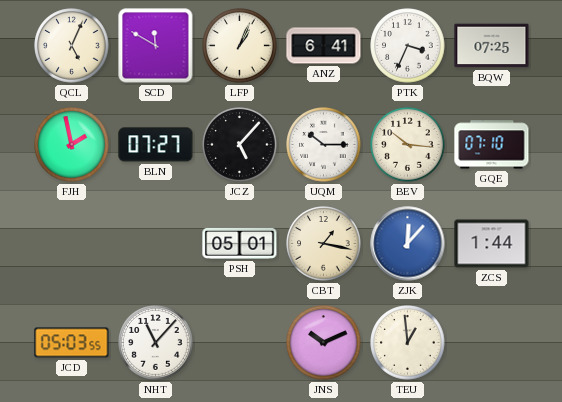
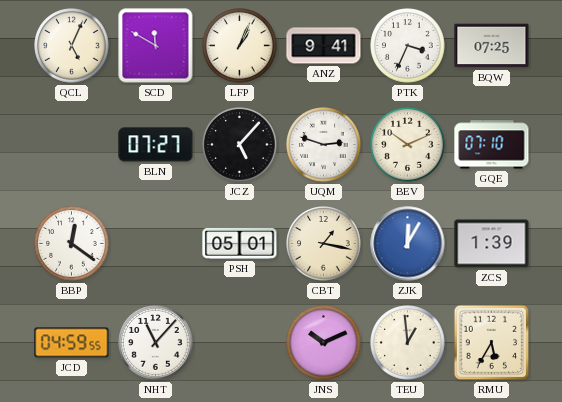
ANZ: 6:41 -> 9:41
FJH: 1:58 -> none
UQM: 10:15 -> 2:48
BEV: 10:16 -> 10:11
BBP: none -> 12:21
ZJK: 12:07 -> 12:05
ZCS: 1:44 -> 1:39
JCD: 05:03 -> 04:59
RMU: none -> 5:35
